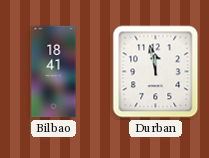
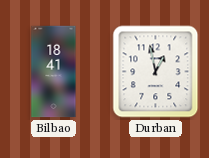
Durban: 11:58 -> 12:58
